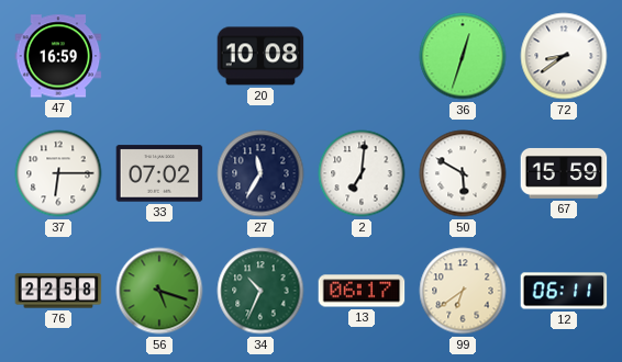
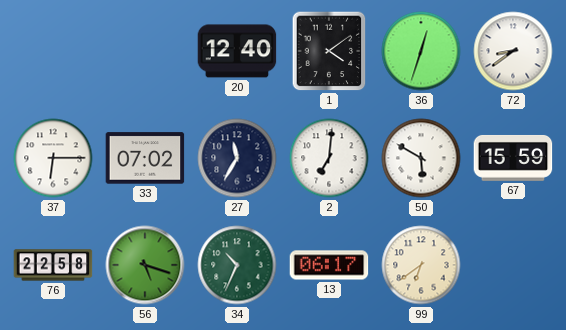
47: 16:59 -> none
20: 10:08 -> 12:40
1: none -> 4:09
12: 06:11 -> none
